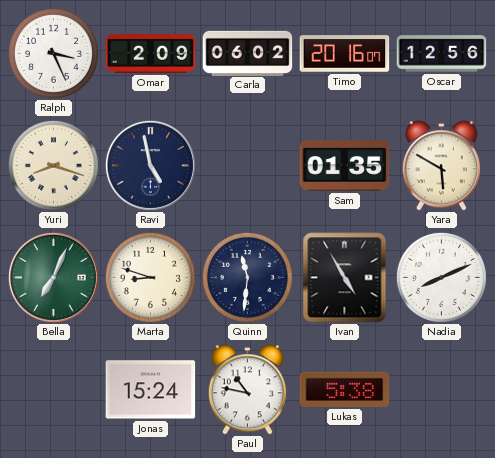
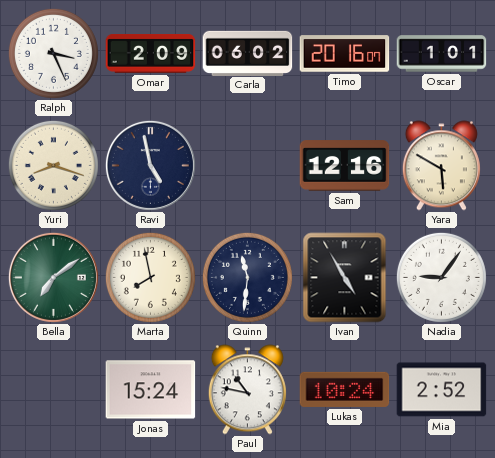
Oscar: 12:56 -> 1:01
Sam: 01:35 -> 12:16
Bella: 7:04 -> 7:09
Marta: 8:48 -> 7:58
Nadia: 8:11 -> 9:06
Lukas: 5:38 -> 10:24
Mia: none -> 2:52
